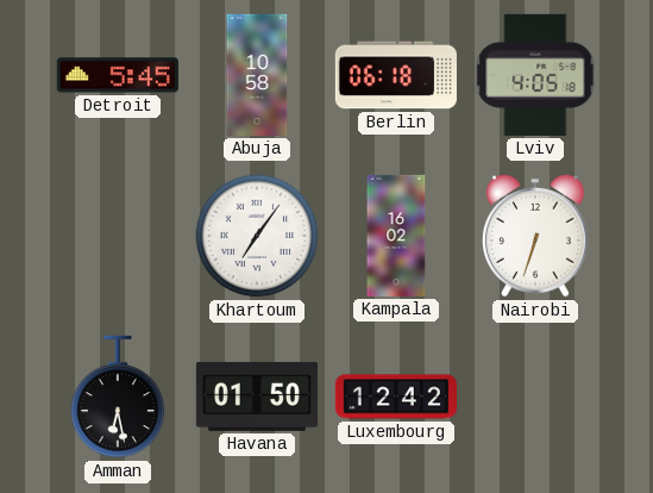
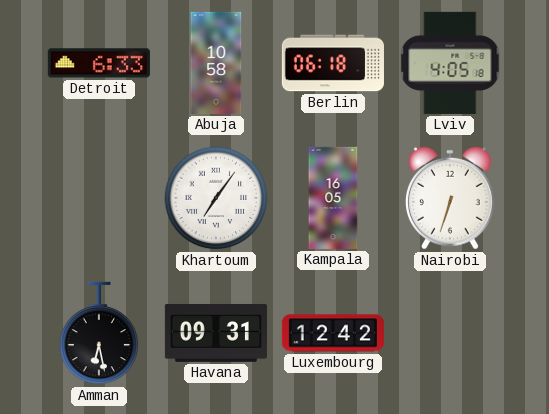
Detroit: 5:45 -> 6:33
Kampala: 16:02 -> 16:05
Havana: 01:50 -> 09:31
